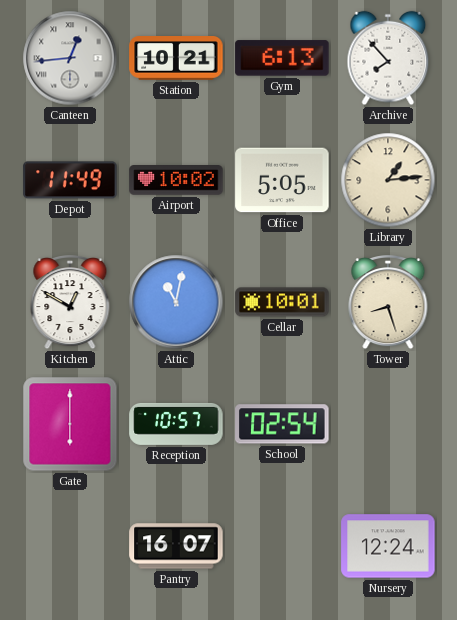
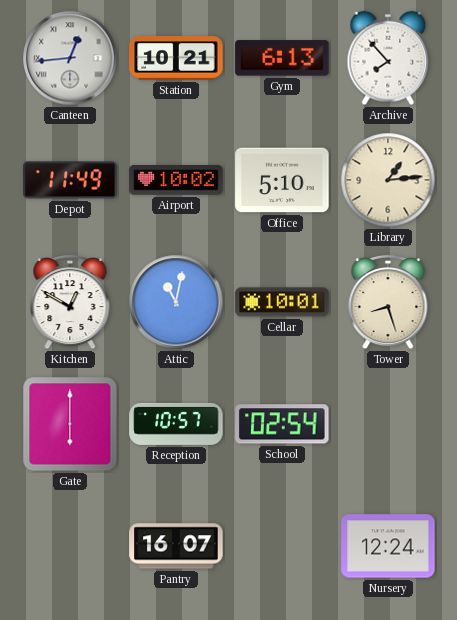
Office: 5:05 -> 5:10
